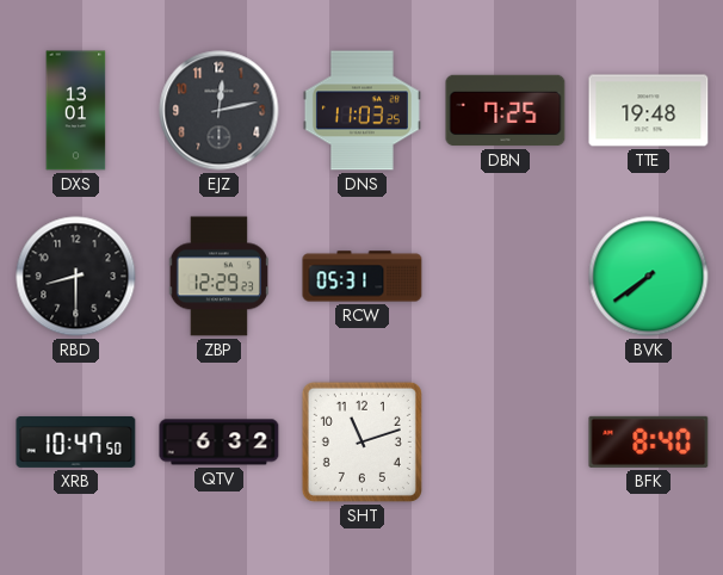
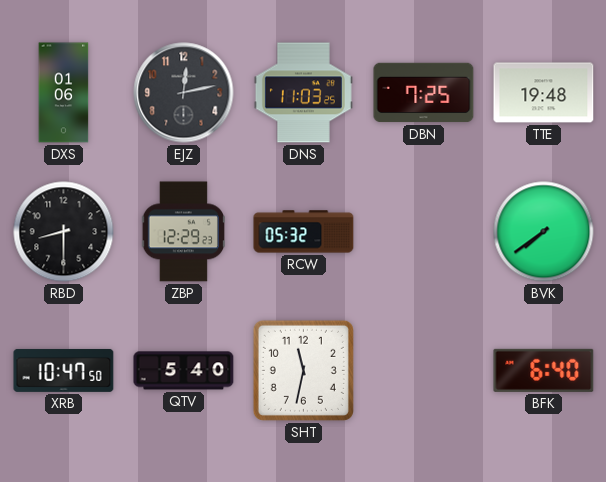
DXS: 13:01 -> 01:06
RCW: 05:31 -> 05:32
QTV: 6:32 -> 5:40
SHT: 11:12 -> 11:32
BFK: 8:40 -> 6:40
